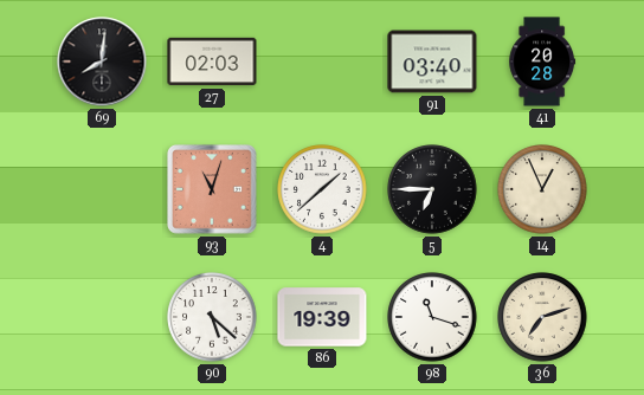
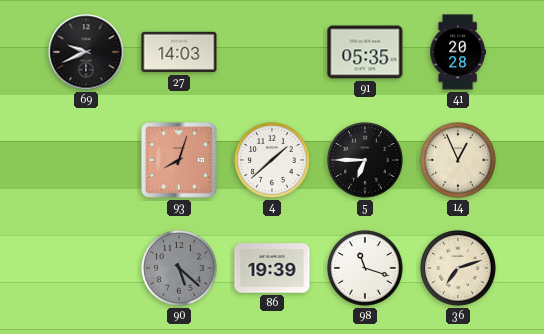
69: 8:01 -> 9:41
27: 02:03 -> 14:03
91: 03:40 -> 05:35
93: 11:03 -> 8:03
90 dial: white -> grey
